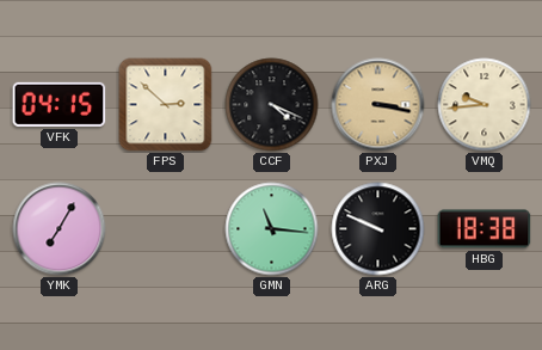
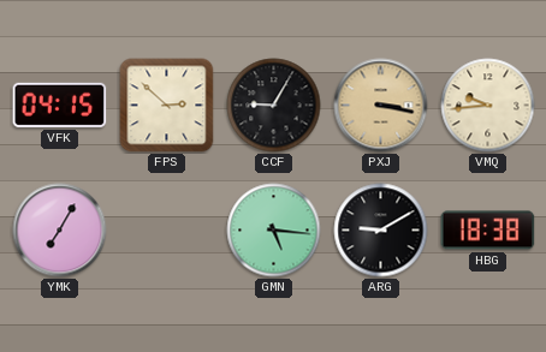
CCF: 4:19 -> 9:05
GMN: 11:16 -> 5:16
ARG: 9:49 -> 9:10
